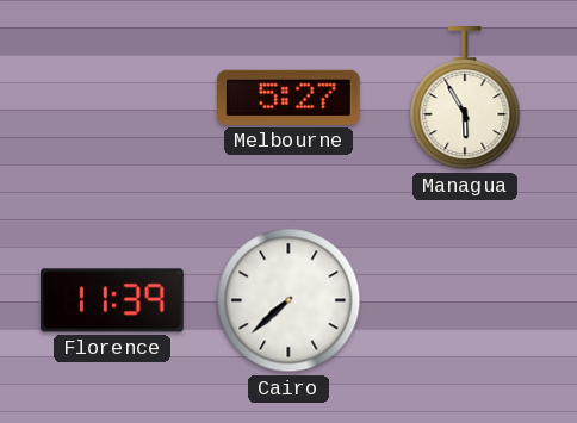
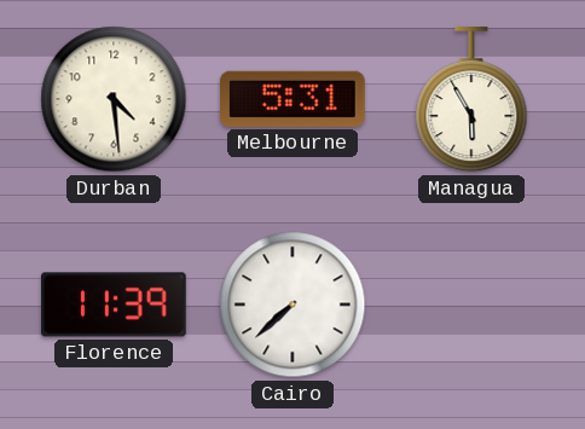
Durban: none -> 4:29
Melbourne: 5:27 -> 5:31
